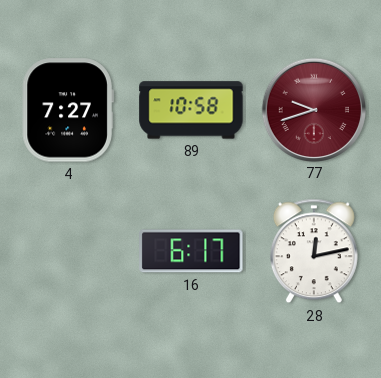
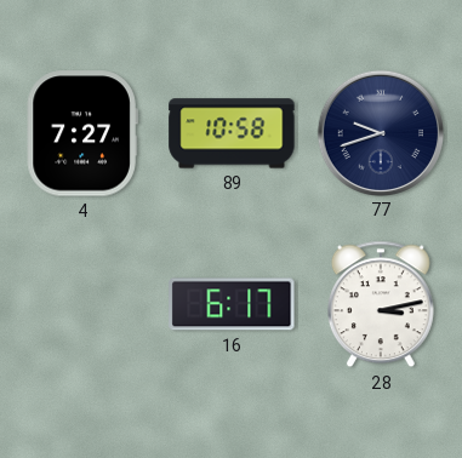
77 dial: burgundy -> navy
28: 12:13 -> 3:13
